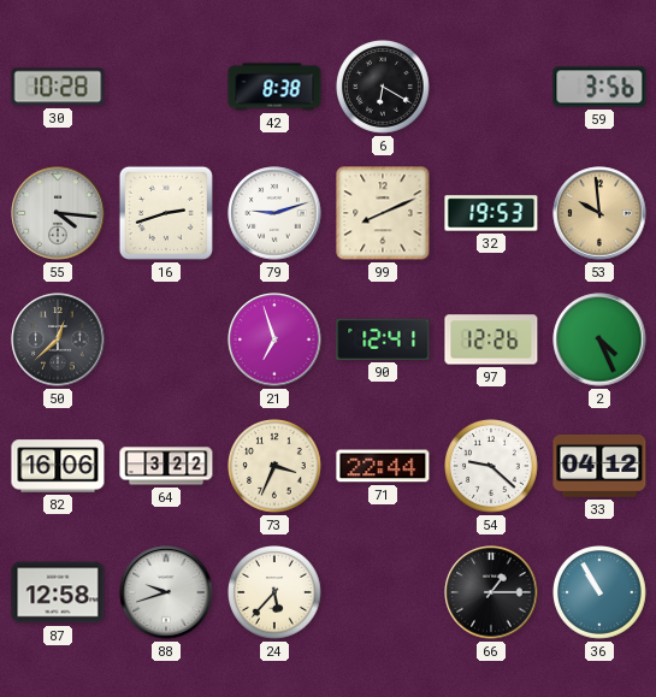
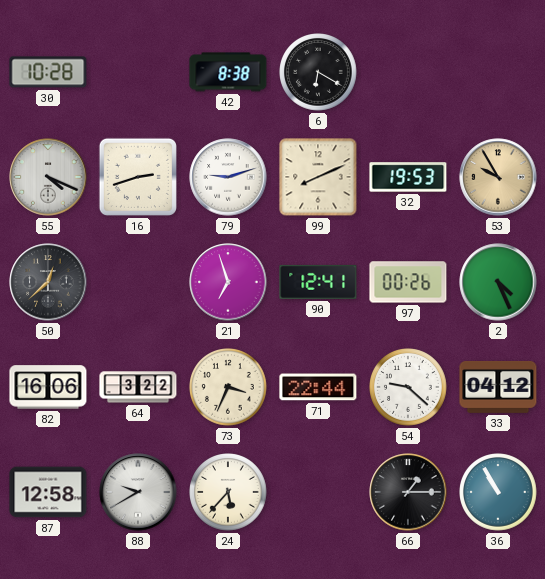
59: 3:56 -> none
55: 4:16 -> 4:19
53: 9:59 -> 9:55
97: 12:26 -> 00:26
88: 9:42 -> 9:40
